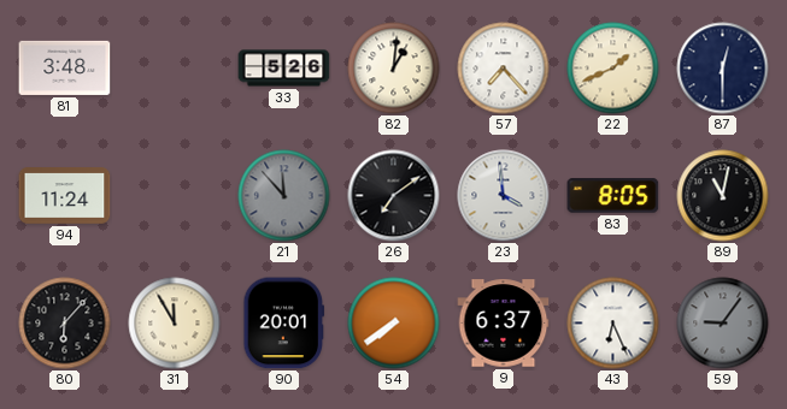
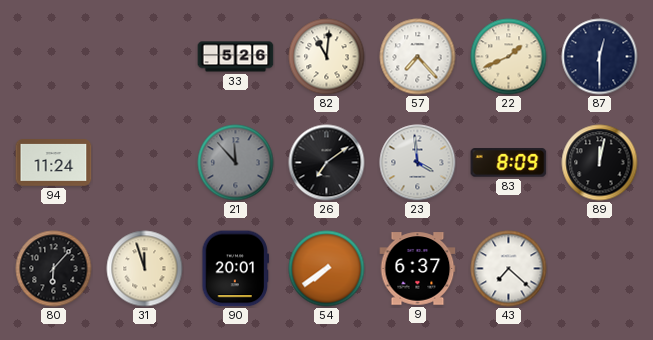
81: 3:48 -> none
82: 1:01 -> 11:01
83: 8:05 -> 8:09
89: 11:02 -> 12:02
31: 11:55 -> 11:57
43: 6:26 -> 7:22
59: 9:06 -> none
